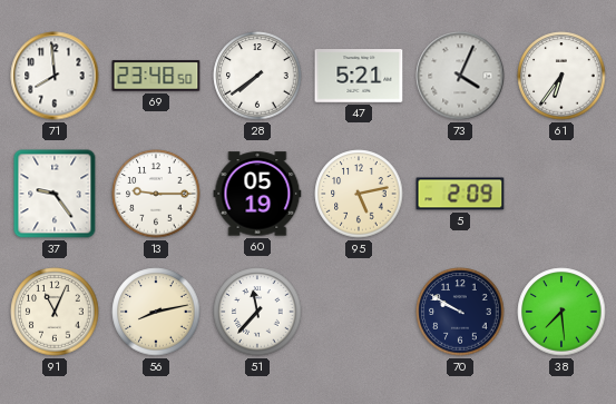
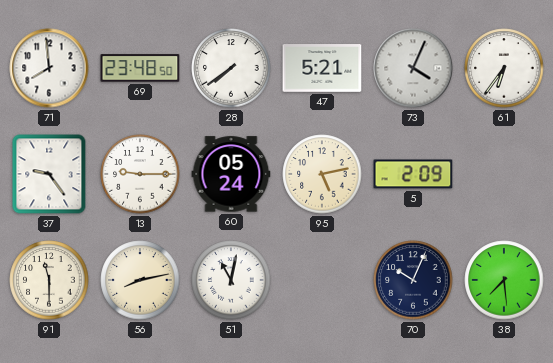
60: 05:19 -> 05:24
91: 11:04 -> 11:30
51: 11:37 -> 11:02
70: 9:50 -> 10:04
